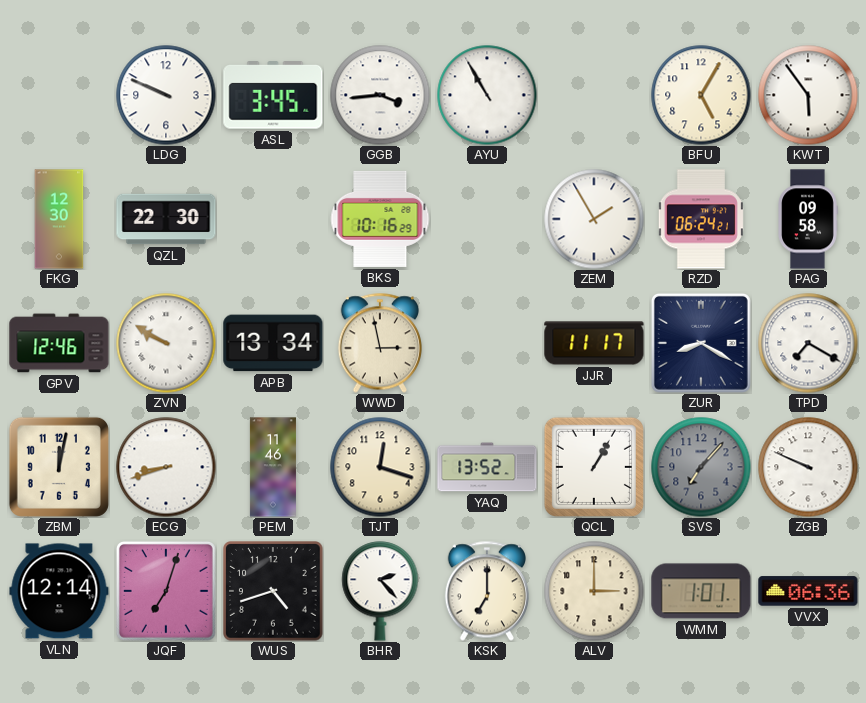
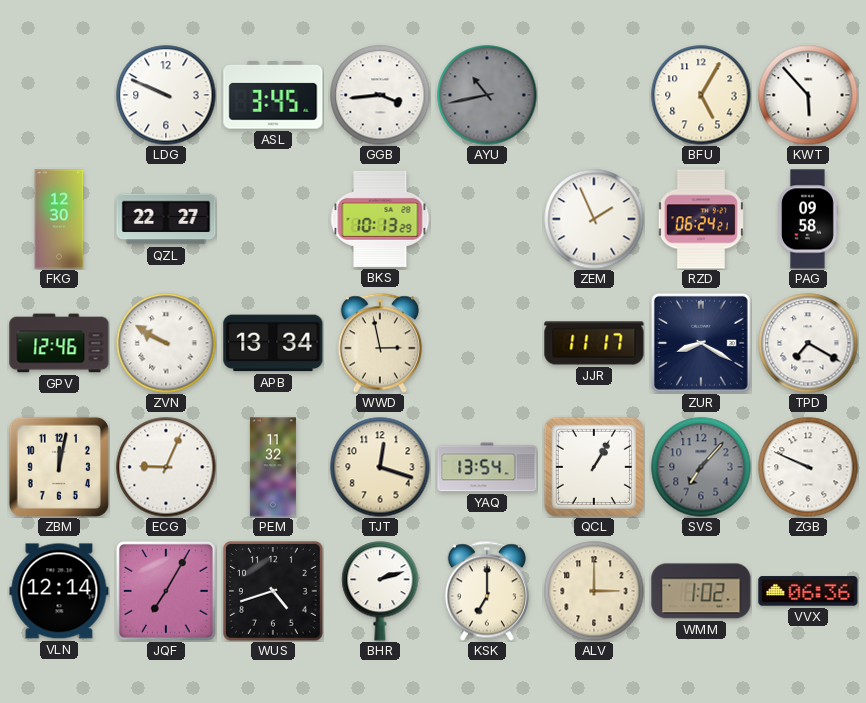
AYU: 10:55 -> 10:43
AYU dial: white -> grey
KWT: 5:54 -> 5:53
QZL: 22:30 -> 22:27
BKS: 10:16 -> 10:13
ZEM: 1:55 -> 1:56
ECG: 8:42 -> 9:04
PEM: 11:46 -> 11:32
YAQ: 13:52 -> 13:54
JQF: 7:03 -> 7:05
BHR: 2:23 -> 2:12
WMM: 1:01 -> 1:02
